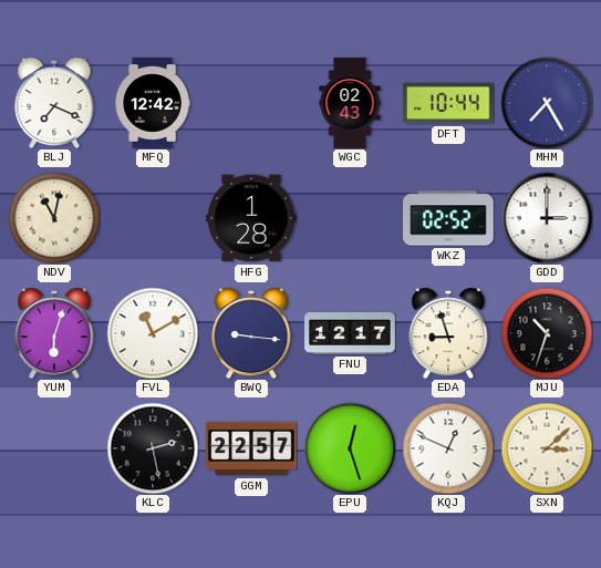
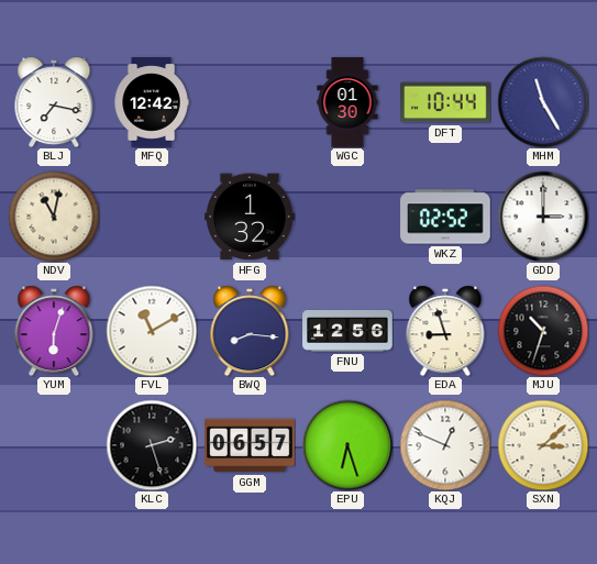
BLJ: 7:19 -> 7:17
WGC: 02:43 -> 01:30
MHM: 7:25 -> 11:25
HFG: 1:28 -> 1:32
BWQ: 9:16 -> 8:16
FNU: 12:17 -> 12:56
KLC: 2:28 -> 2:27
GGM: 22:57 -> 06:57
EPU: 12:27 -> 6:27
